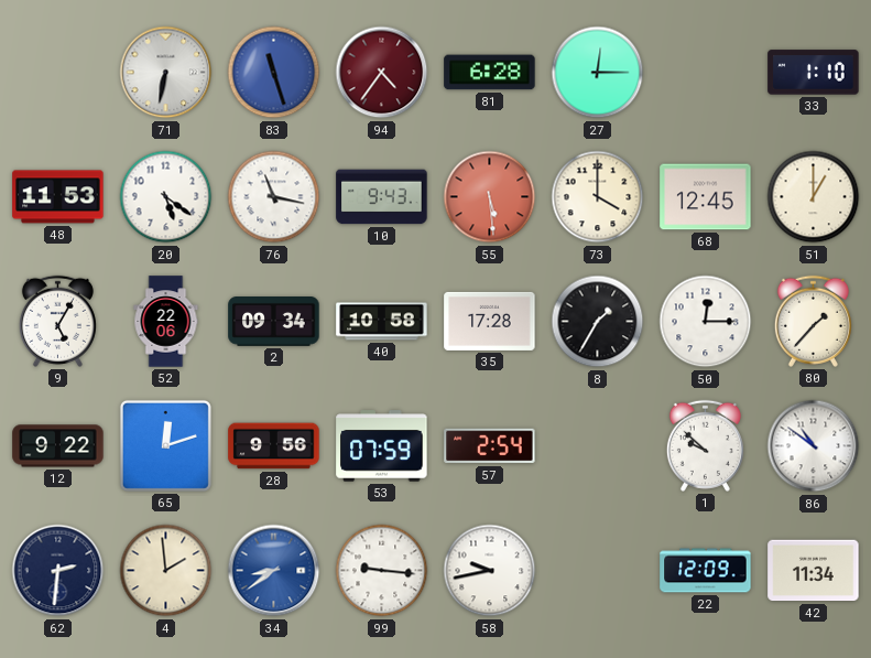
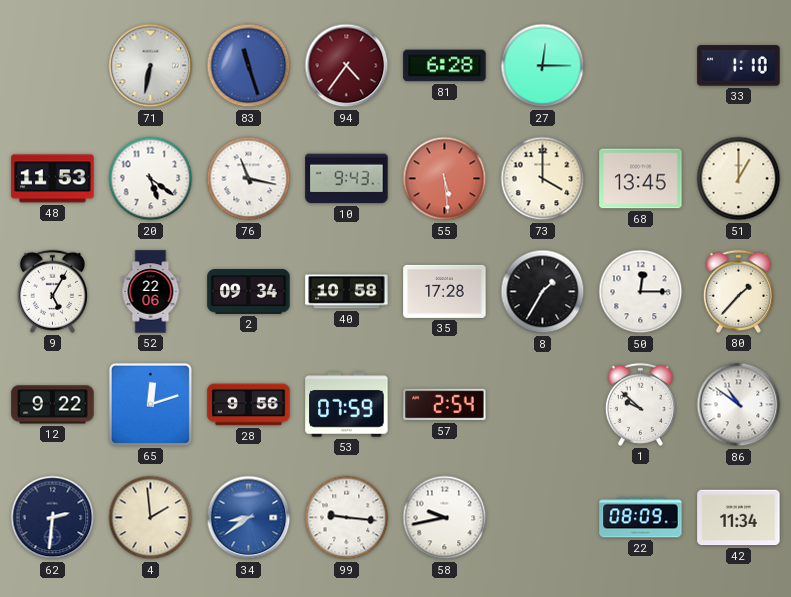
68: 12:45 -> 13:45
22: 12:09 -> 08:09
